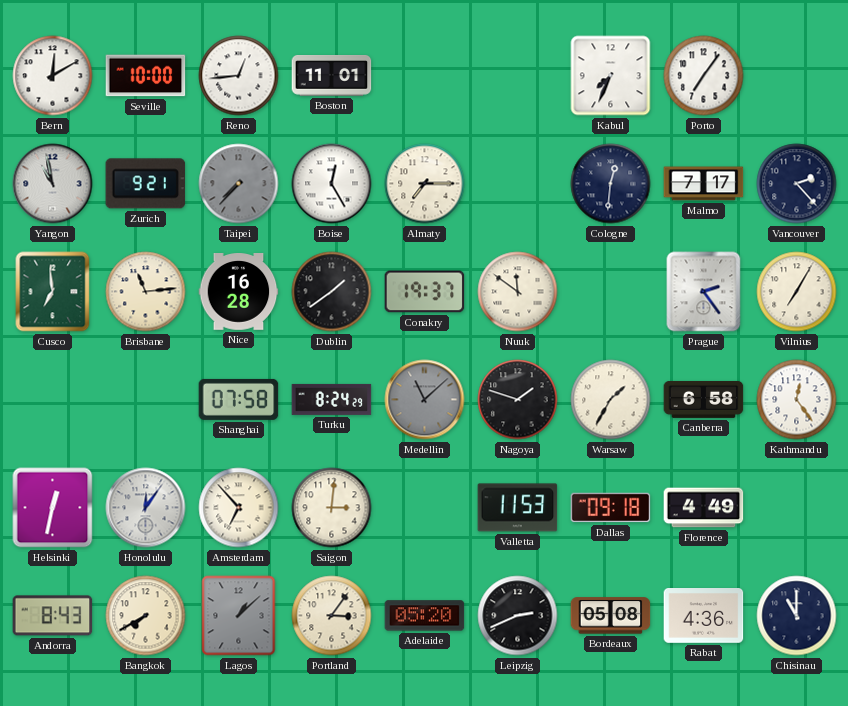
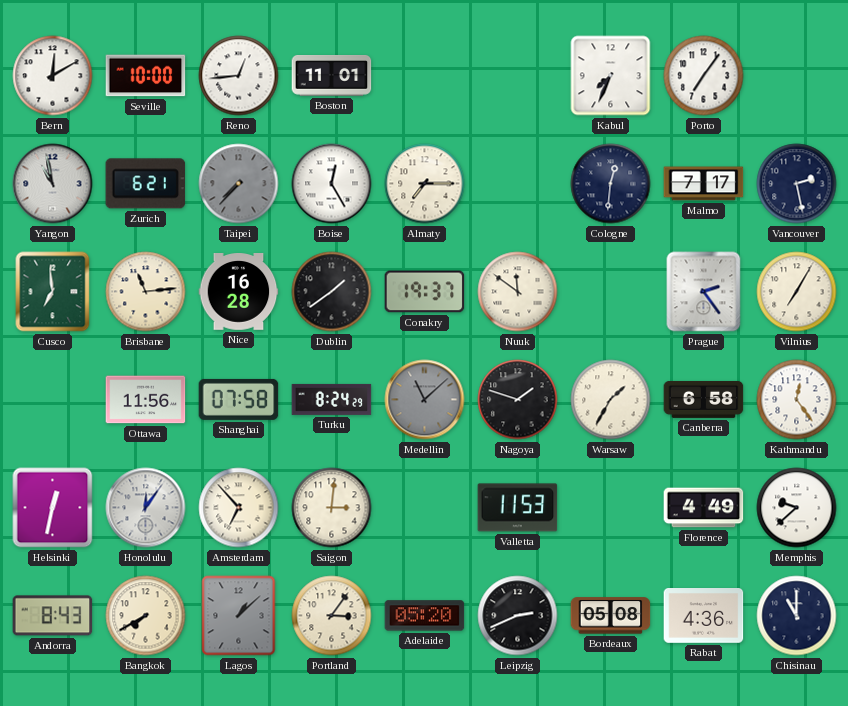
Zurich: 9:21 -> 6:21
Vancouver: 2:23 -> 2:28
Ottawa: none -> 11:56
Dallas: 09:18 -> none
Memphis: none -> 9:38
